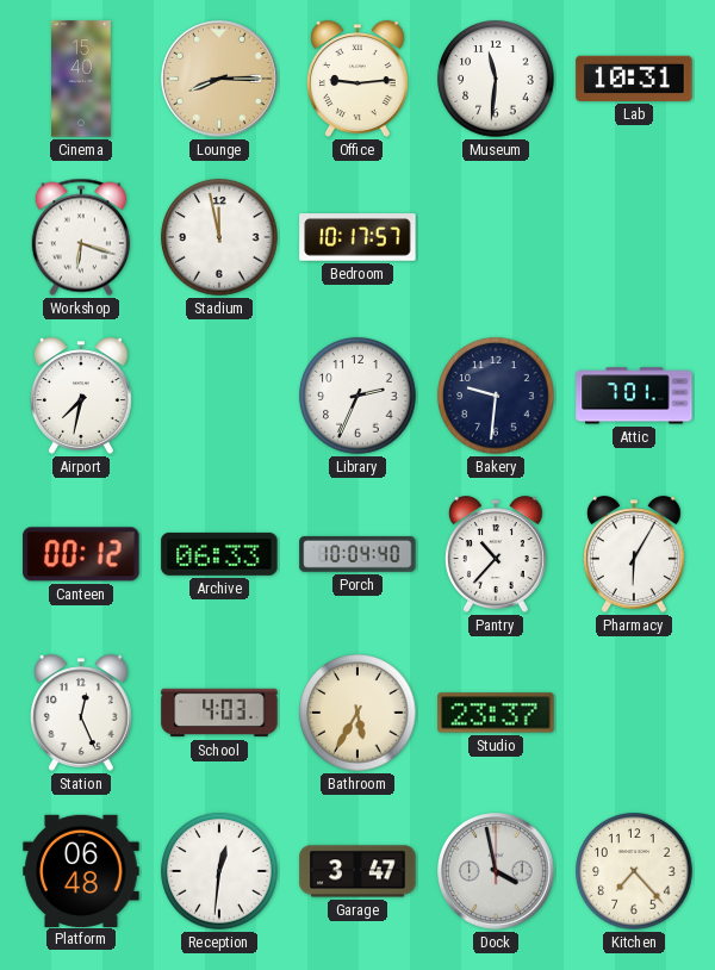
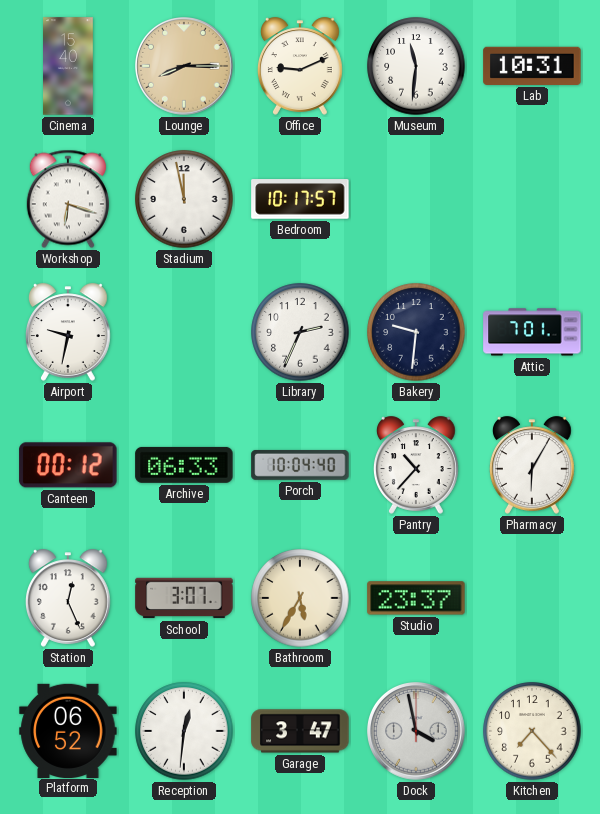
Office: 9:14 -> 9:11
Airport: 7:32 -> 9:32
School: 4:03 -> 3:07
Platform: 06:48 -> 06:52
